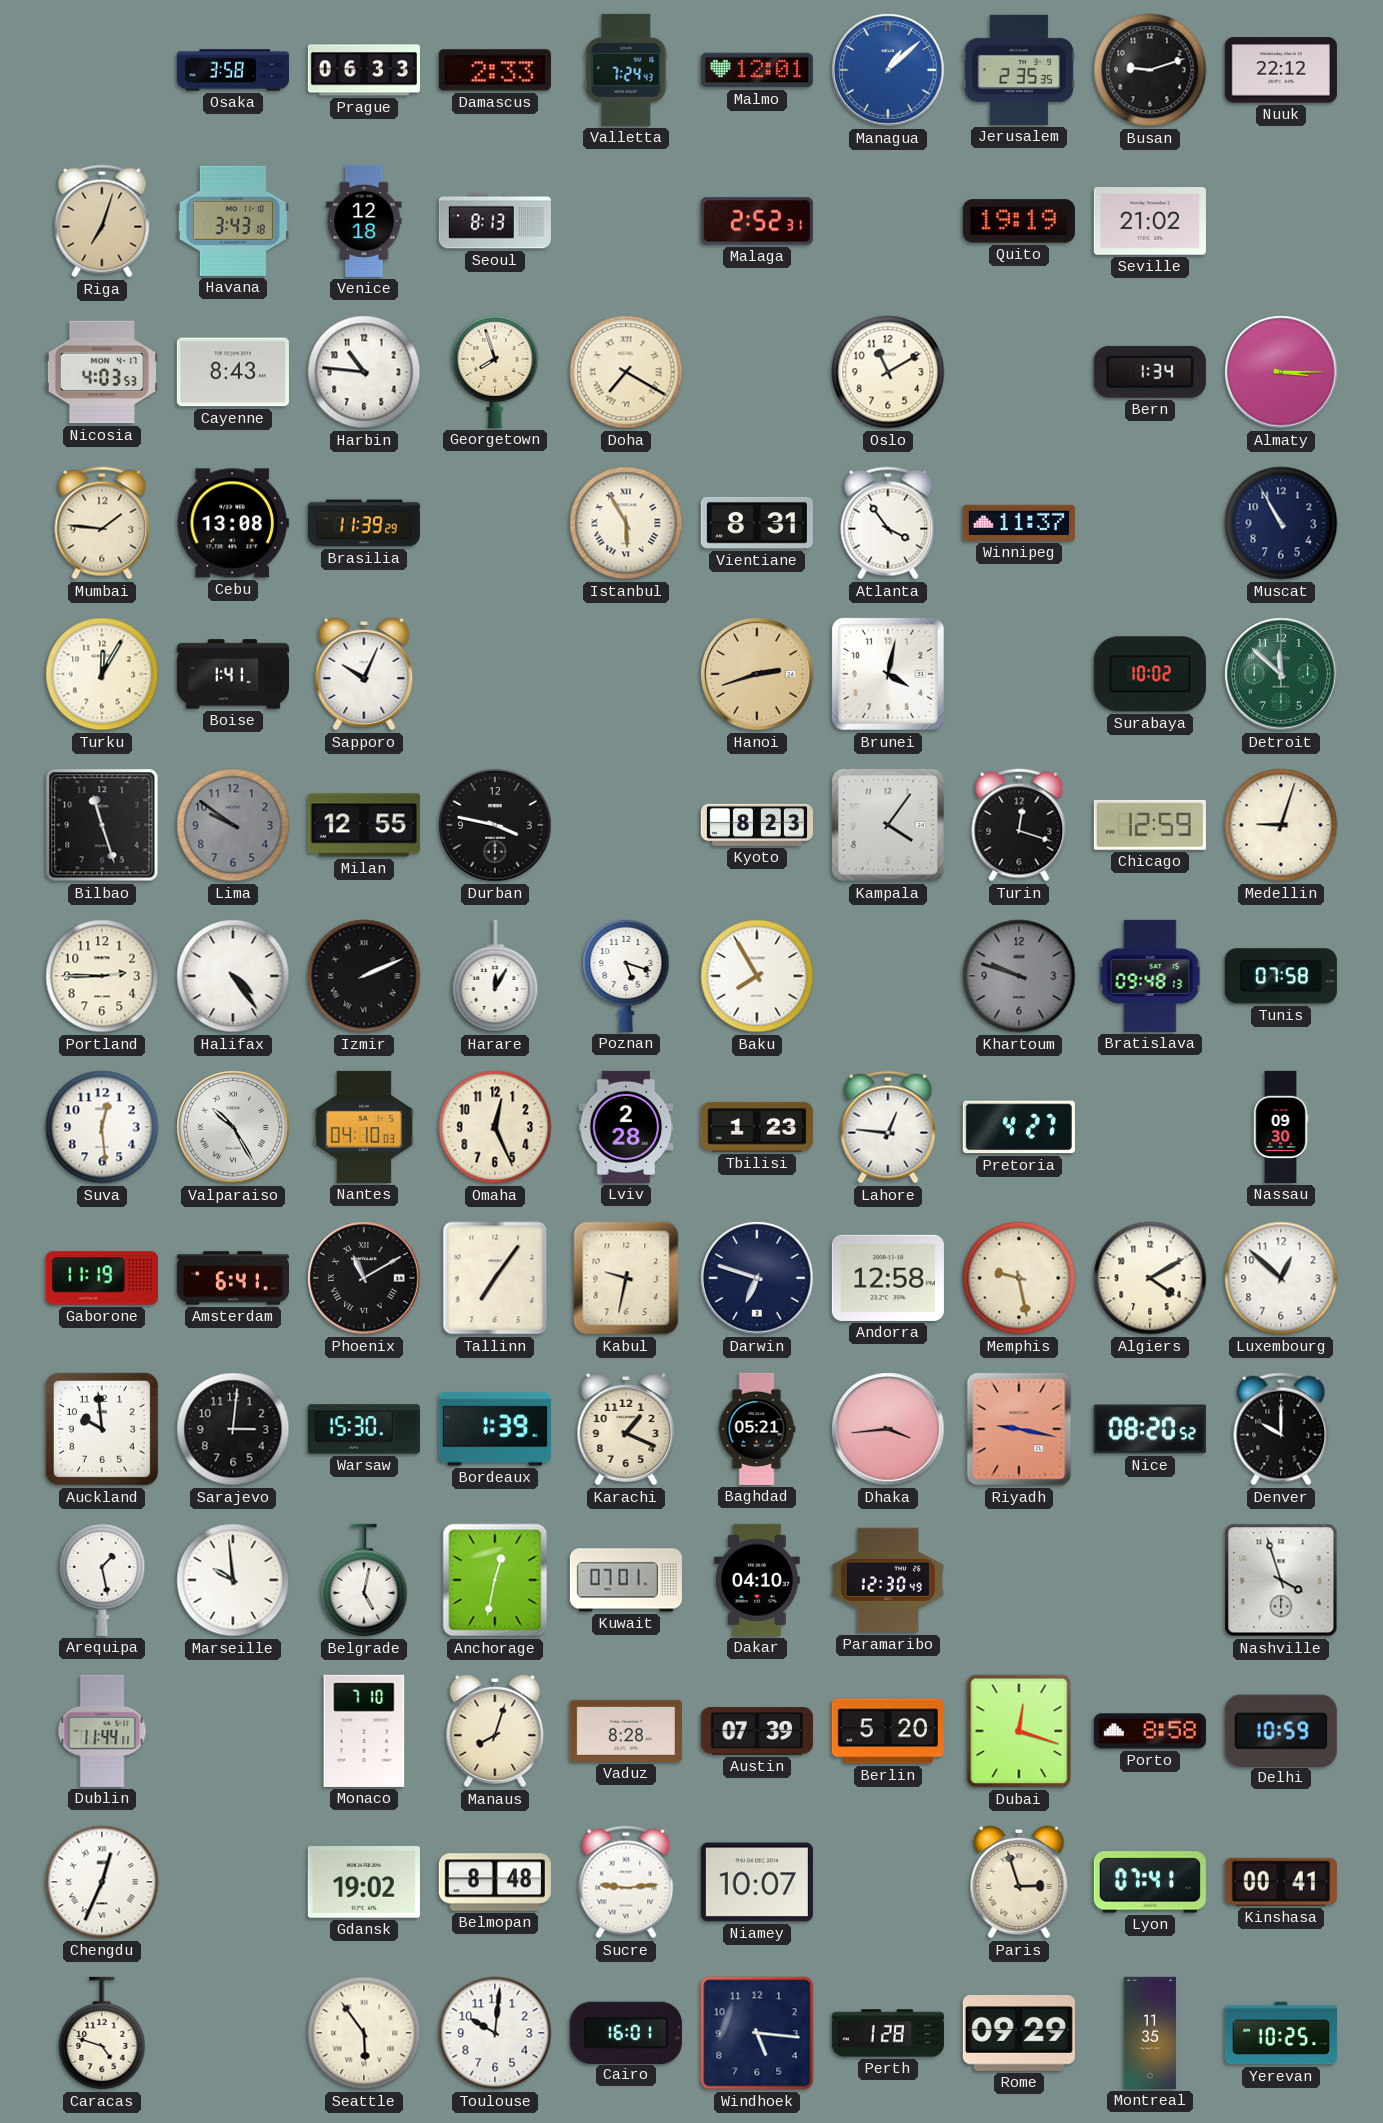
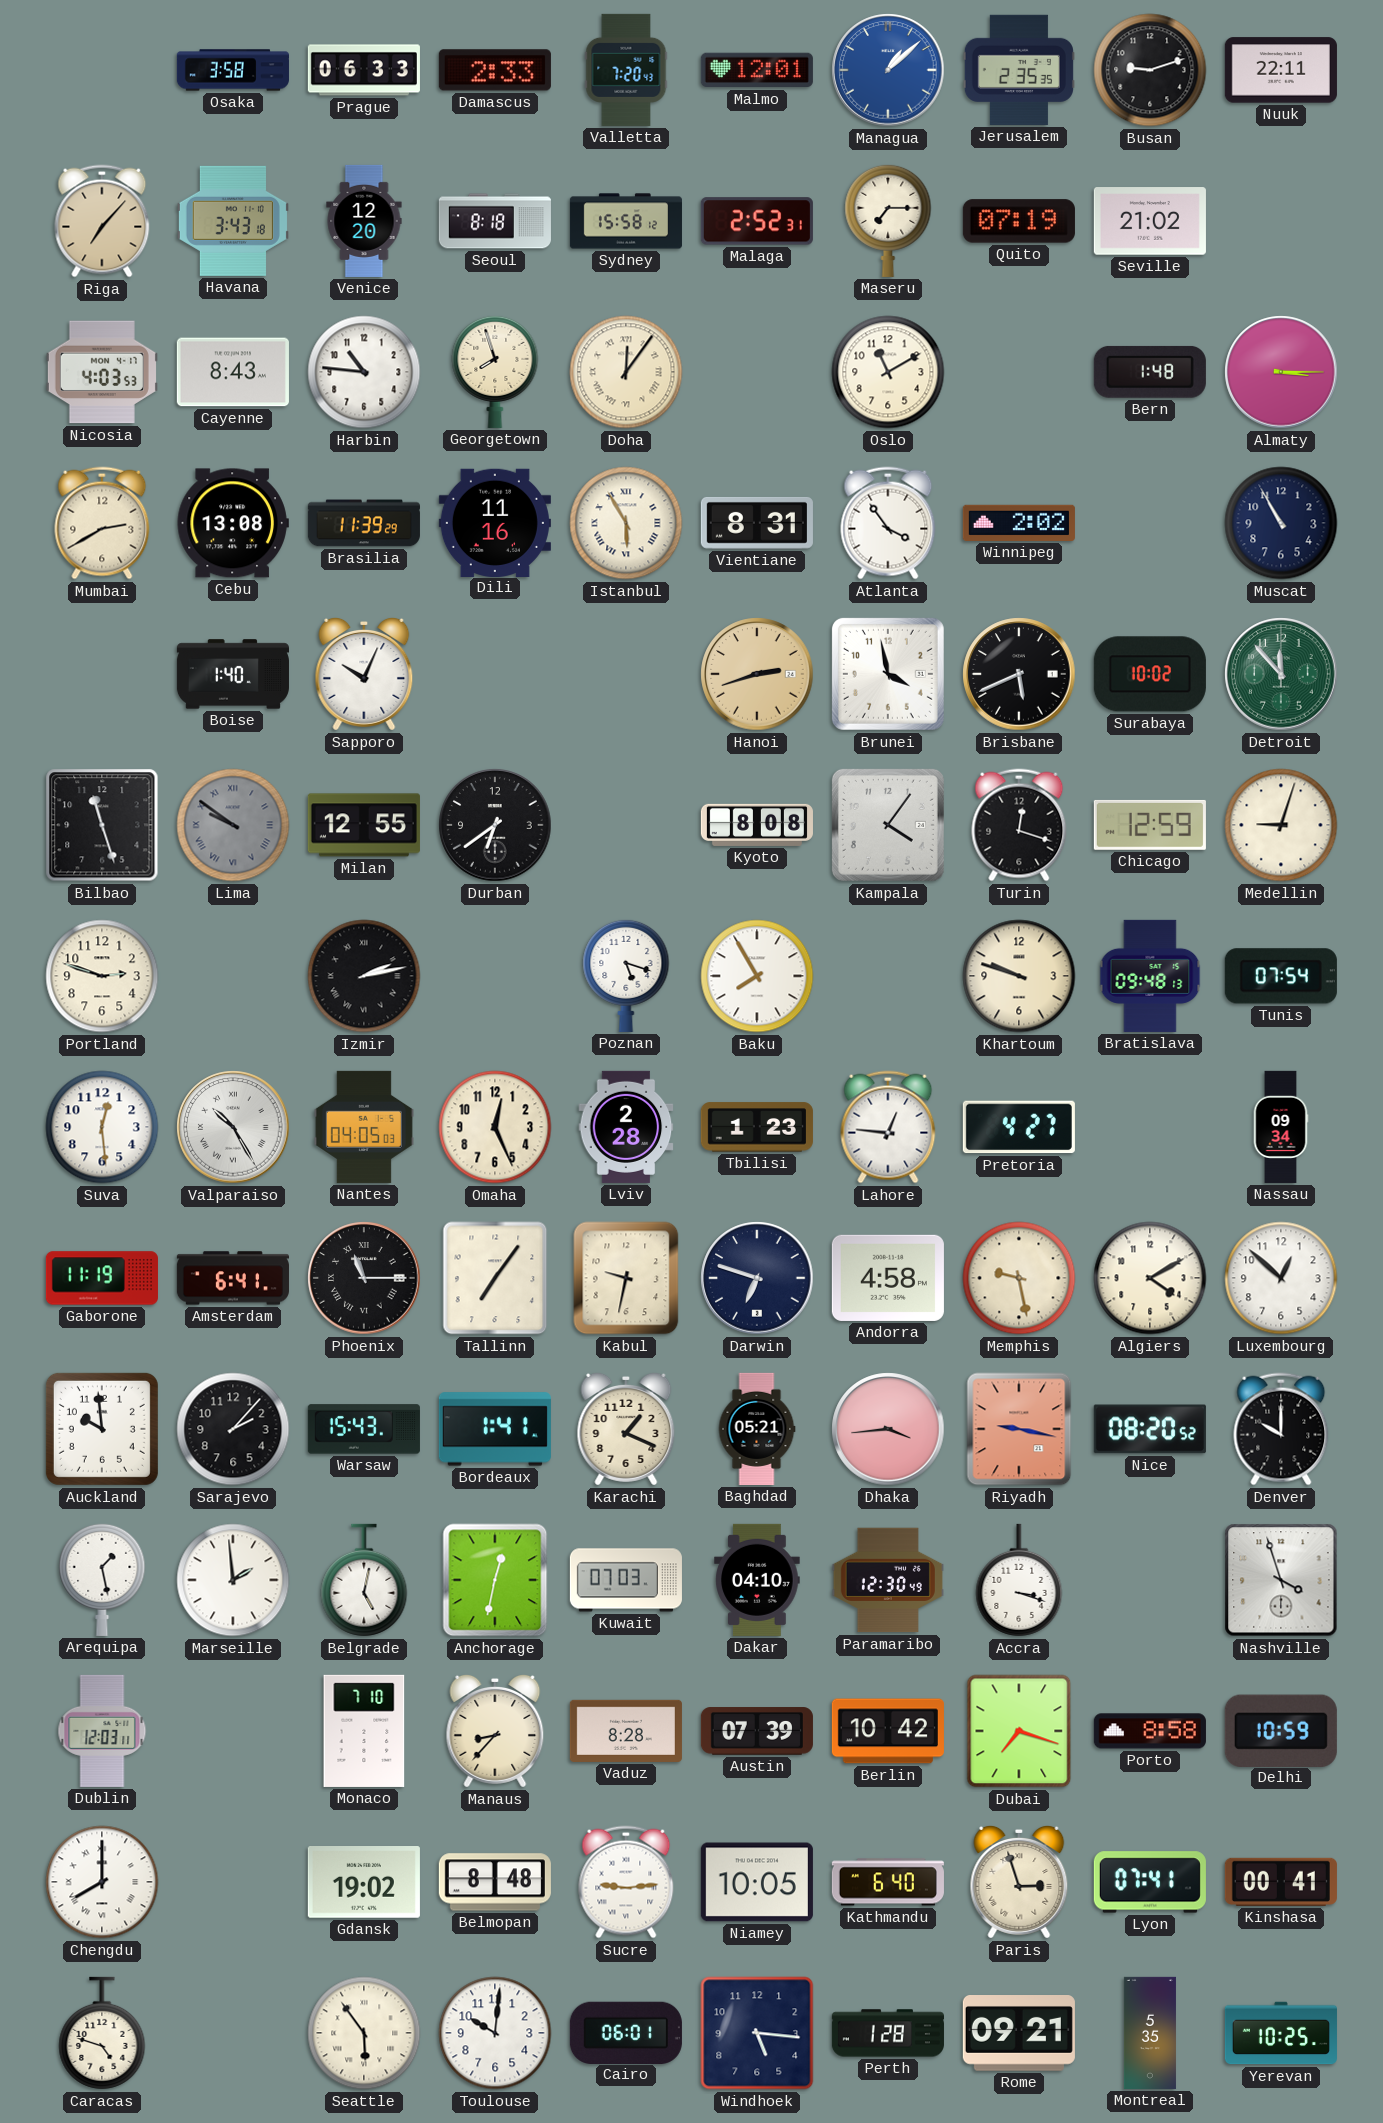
Valletta: 7:24 -> 7:20
Nuuk: 22:12 -> 22:11
Riga: 7:03 -> 7:07
Venice: 12:18 -> 12:20
Seoul: 8:13 -> 8:18
Sydney: none -> 15:58
Maseru: none -> 7:15
Quito: 19:19 -> 07:19
Doha: 7:20 -> 12:06
Bern: 1:34 -> 1:48
Mumbai: 1:46 -> 2:40
Dili: none -> 11:16
Winnipeg: 11:37 -> 2:02
Turku: 12:05 -> none
Boise: 1:41 -> 1:40
Brunei: 4:02 -> 3:58
Brisbane: none -> 5:41
Detroit: 11:52 -> 11:53
Lima numerals: Arabic -> Roman
Durban: 3:47 -> 6:39
Kyoto: 8:23 -> 8:08
Portland: 2:45 -> 2:48
Halifax: 4:24 -> none
Izmir: 2:11 -> 2:13
Harare: 12:05 -> none
Khartoum dial: grey -> cream
Tunis: 07:58 -> 07:54
Nantes: 04:10 -> 04:05
Nassau: 09:30 -> 09:34
Phoenix: 11:10 -> 11:15
Andorra: 12:58 -> 4:58
Sarajevo: 3:01 -> 2:07
Warsaw: 15:30 -> 15:43
Bordeaux: 1:39 -> 1:41
Marseille: 9:59 -> 1:59
Kuwait: 07:01 -> 07:03
Accra: none -> 3:18
Dublin: 11:44 -> 12:03
Manaus: 8:03 -> 8:37
Berlin: 5:20 -> 10:42
Dubai: 12:18 -> 7:18
Chengdu: 12:34 -> 8:00
Niamey: 10:07 -> 10:05
Kathmandu: none -> 6:40
Cairo: 16:01 -> 06:01
Rome: 09:29 -> 09:21
Montreal: 11:35 -> 5:35
